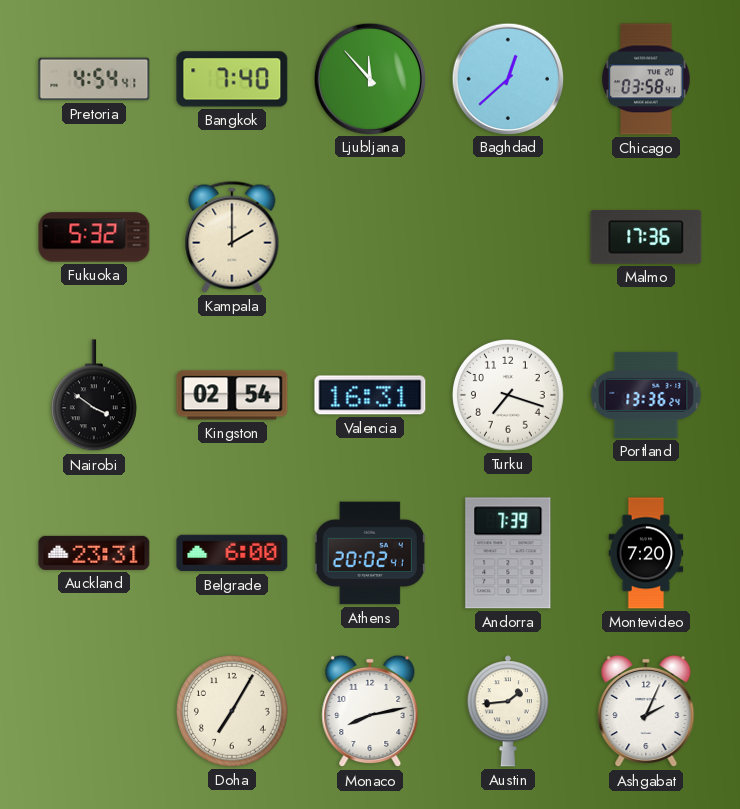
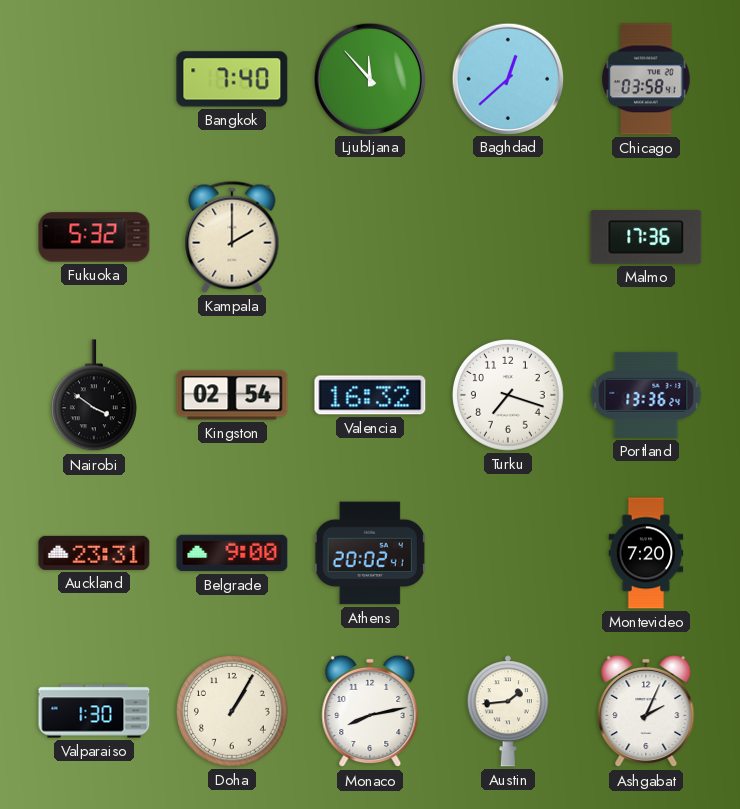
Pretoria: 4:54 -> none
Valencia: 16:31 -> 16:32
Belgrade: 6:00 -> 9:00
Andorra: 7:39 -> none
Valparaiso: none -> 1:30
Doha: 7:05 -> 1:05
